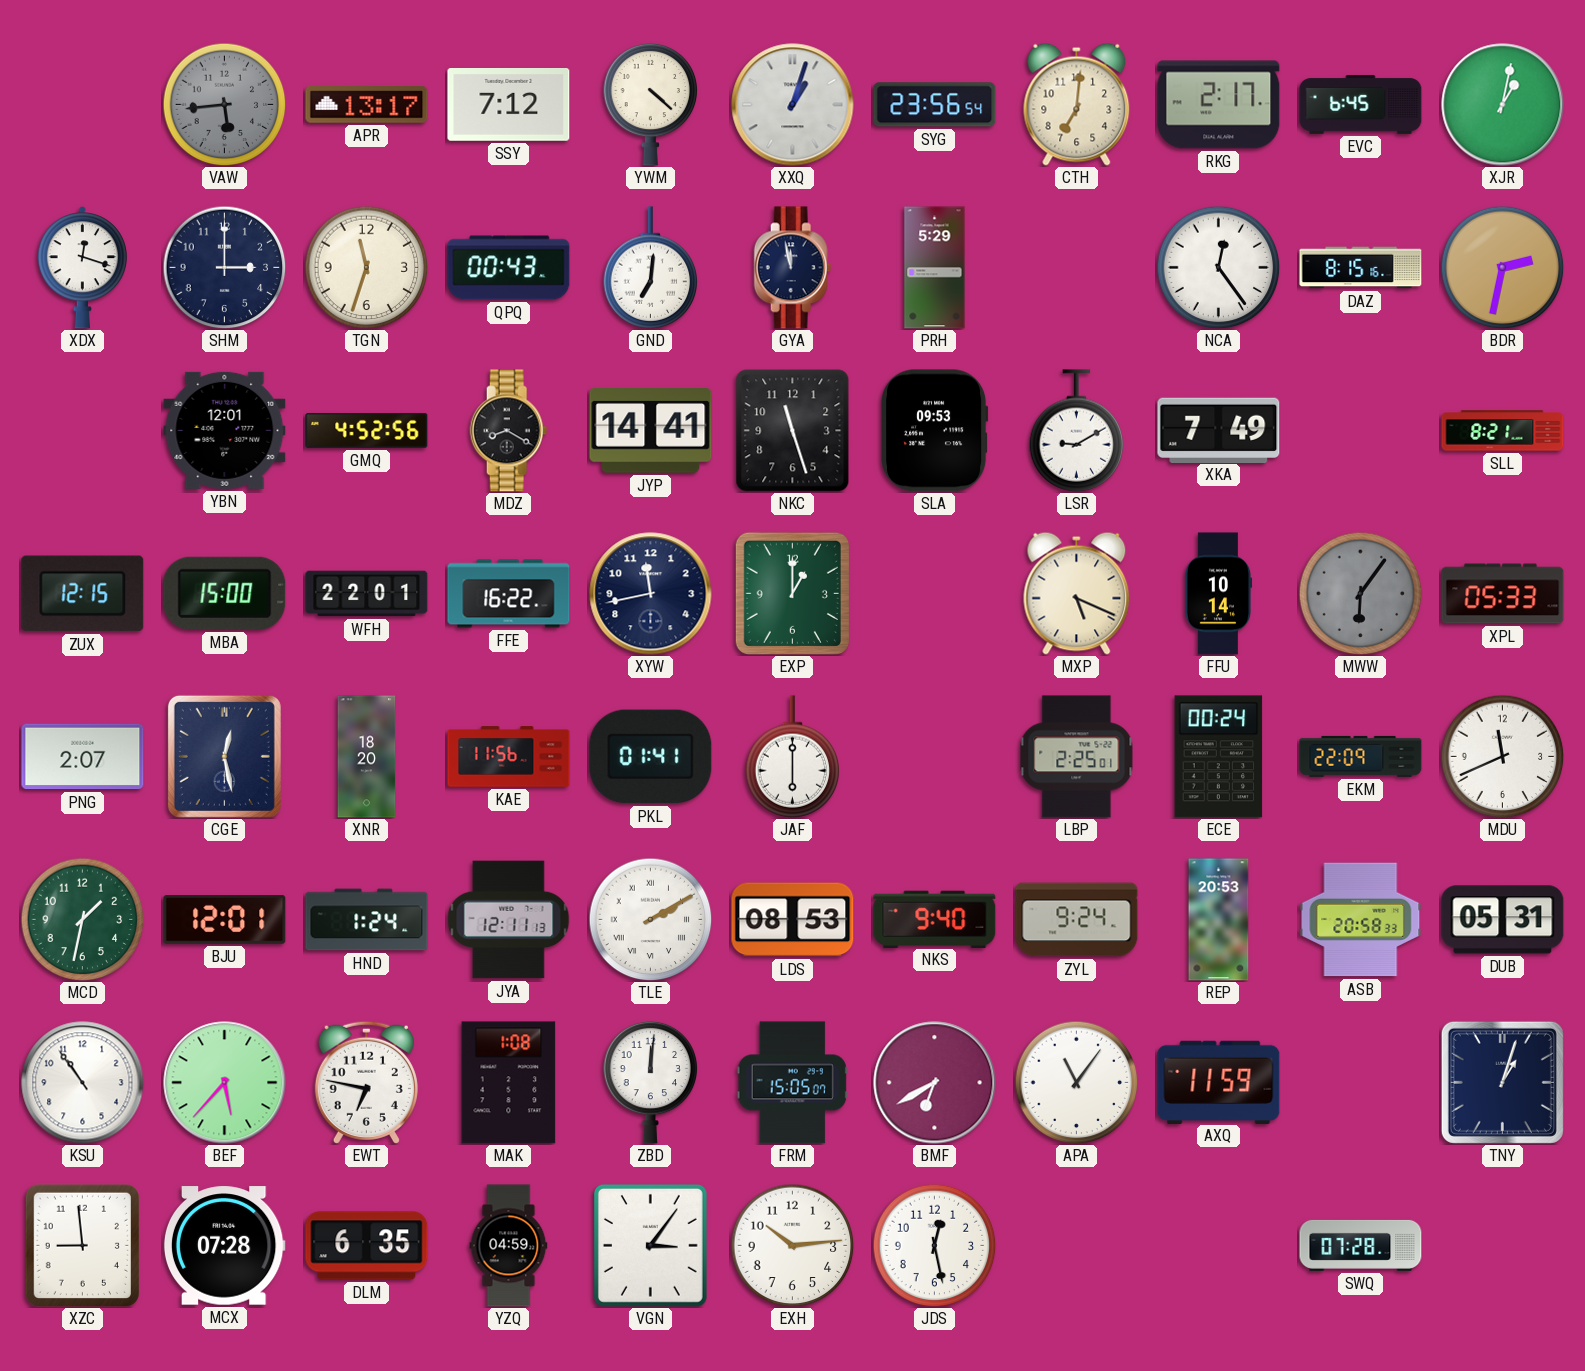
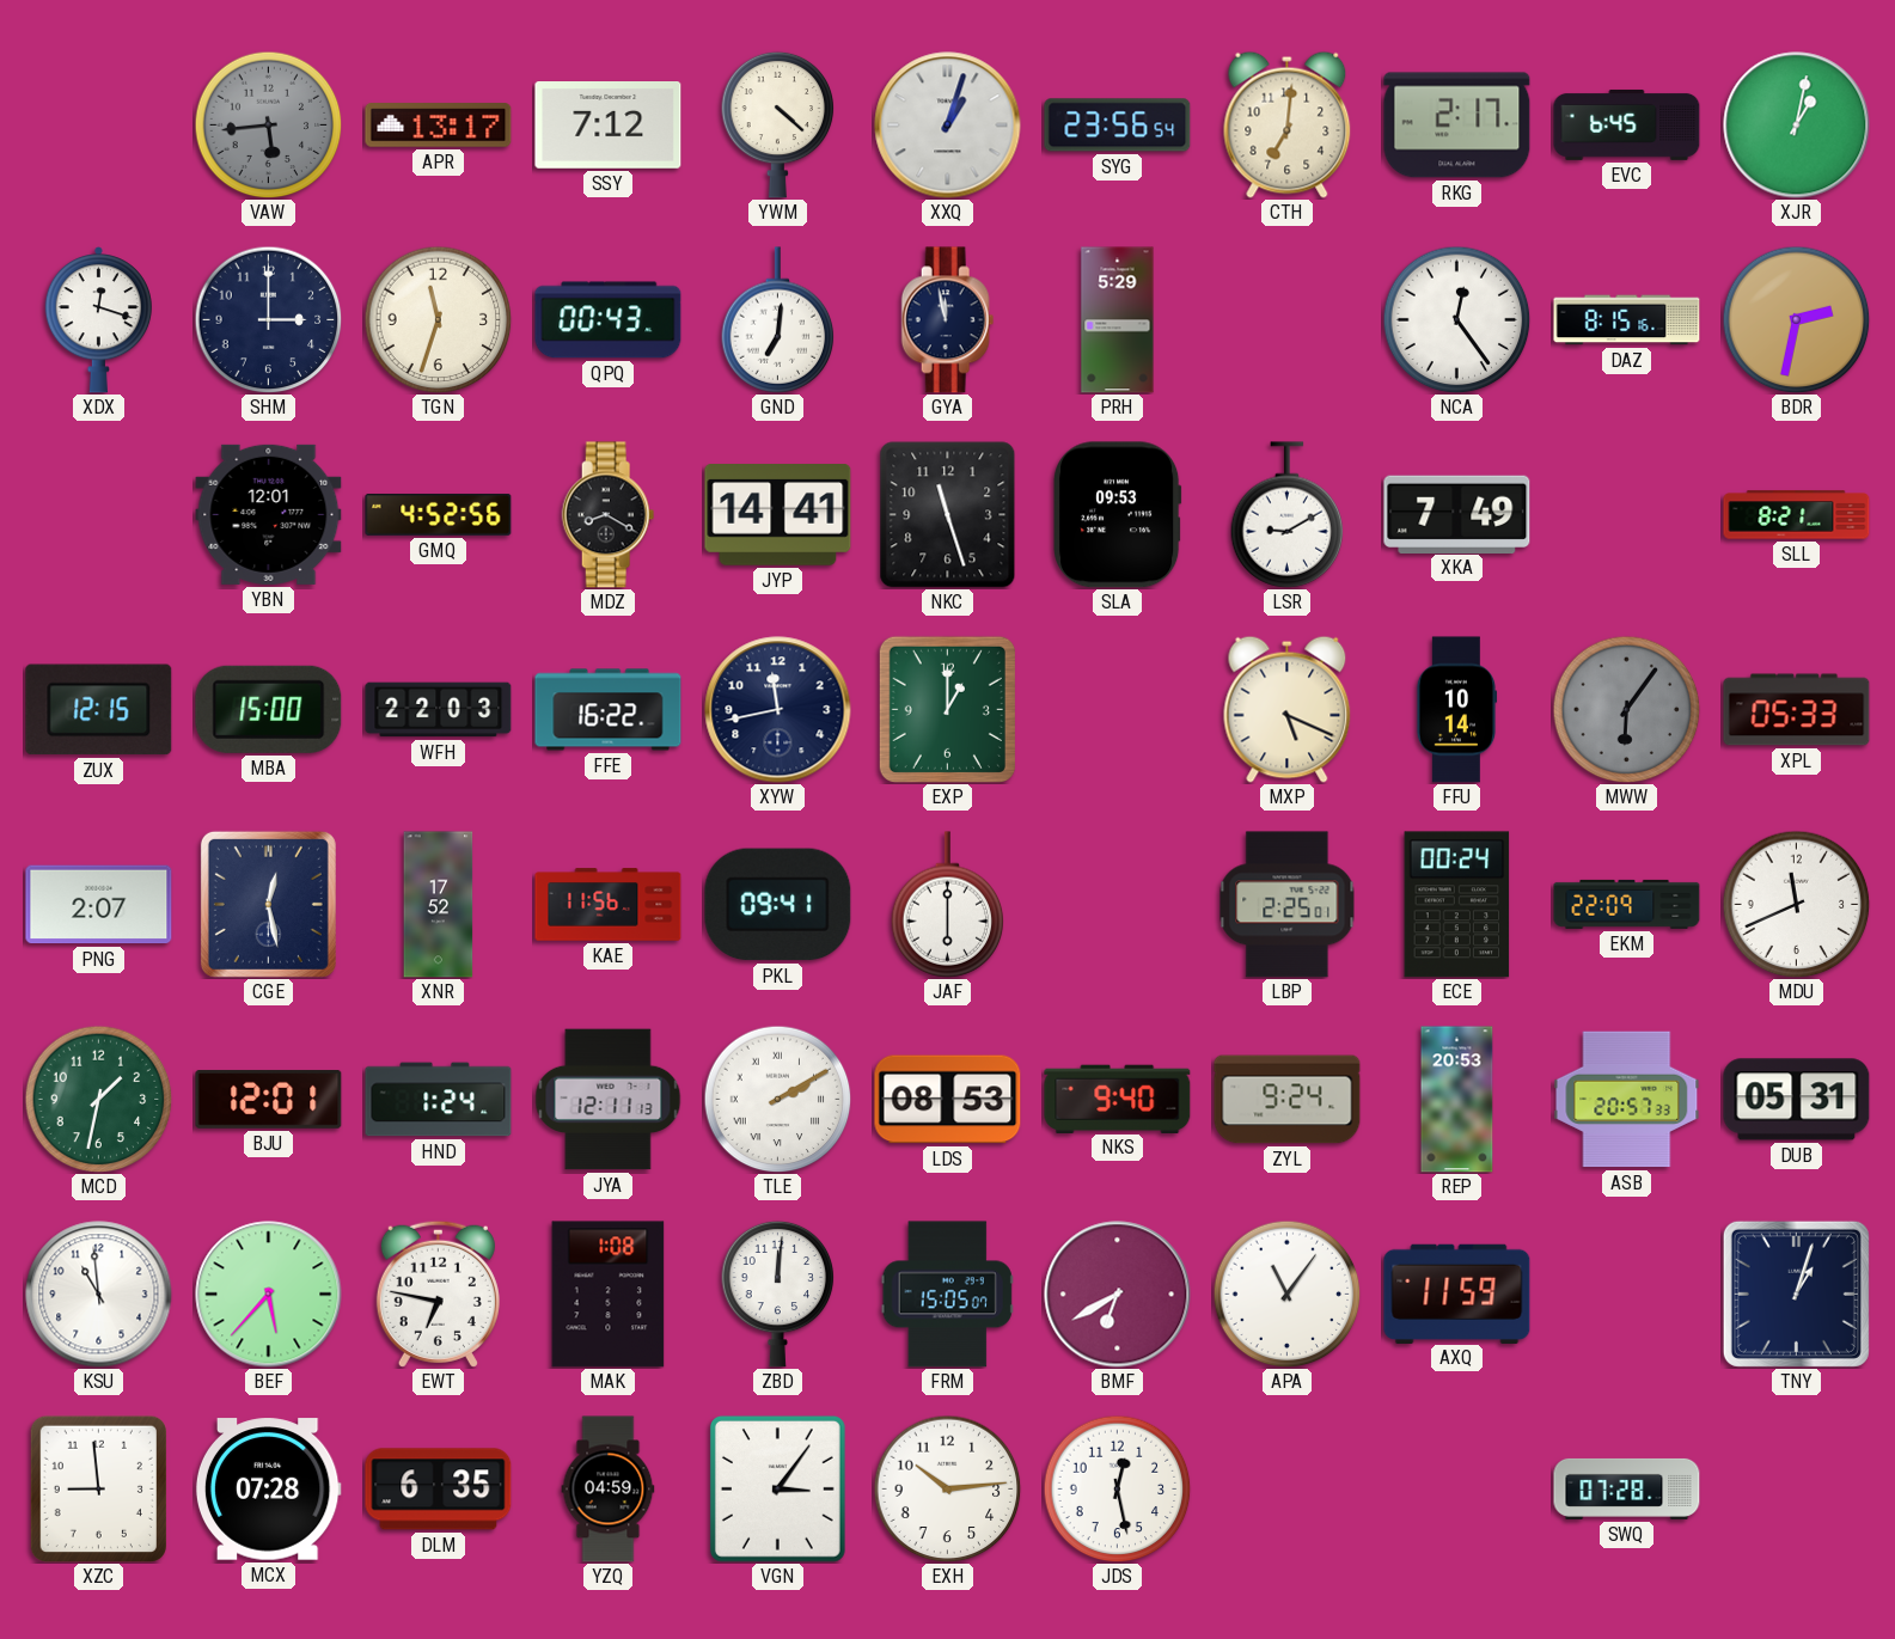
WFH: 22:01 -> 22:03
XNR: 18:20 -> 17:52
PKL: 01:41 -> 09:41
ASB: 20:58 -> 20:57
KSU: 10:54 -> 10:59
